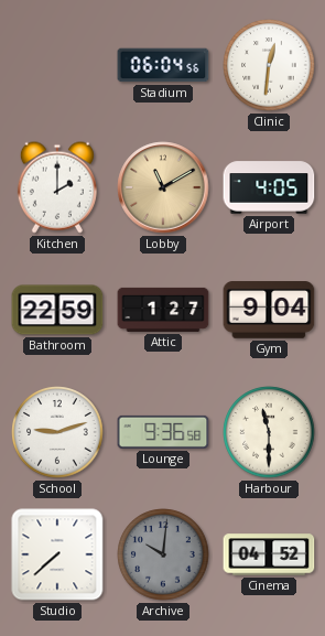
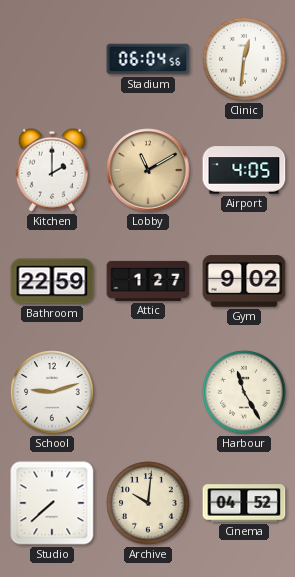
Gym: 9:04 -> 9:02
Lounge: 9:36 -> none
Harbour: 11:30 -> 11:25
Archive dial: grey -> cream
